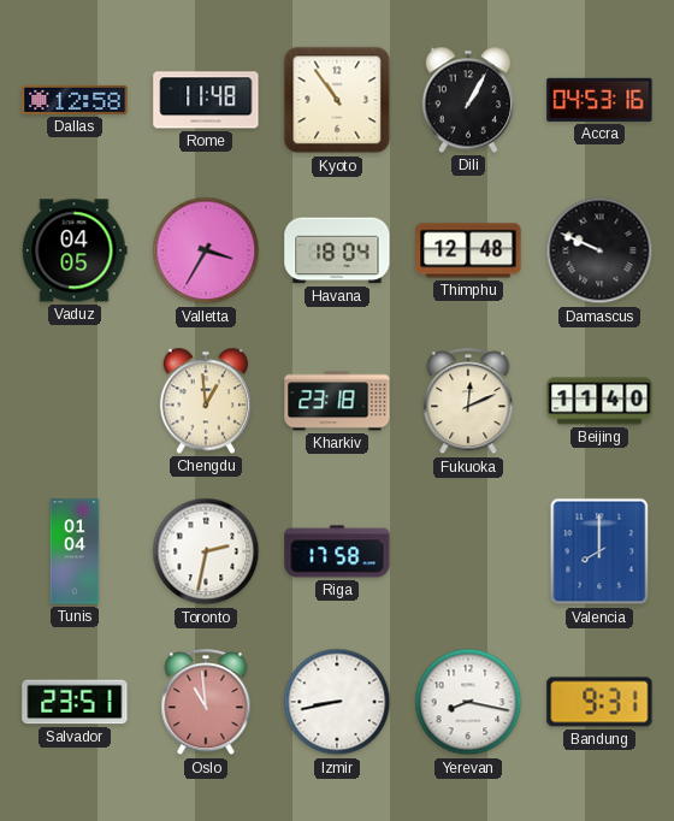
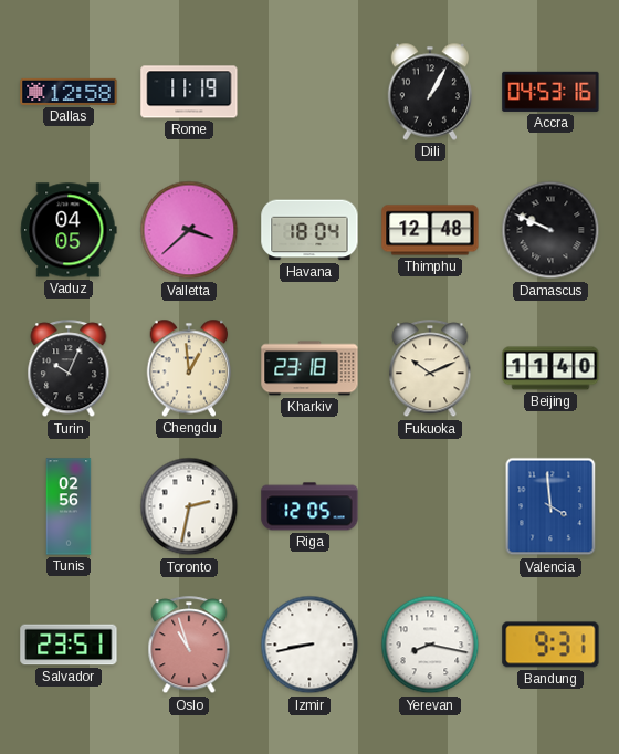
Rome: 11:48 -> 11:19
Kyoto: 10:54 -> none
Valletta: 3:35 -> 3:38
Turin: none -> 10:04
Fukuoka: 12:11 -> 10:11
Tunis: 01:04 -> 02:56
Riga: 17:58 -> 12:05
Valencia: 8:00 -> 3:59
Oslo: 10:59 -> 10:57
